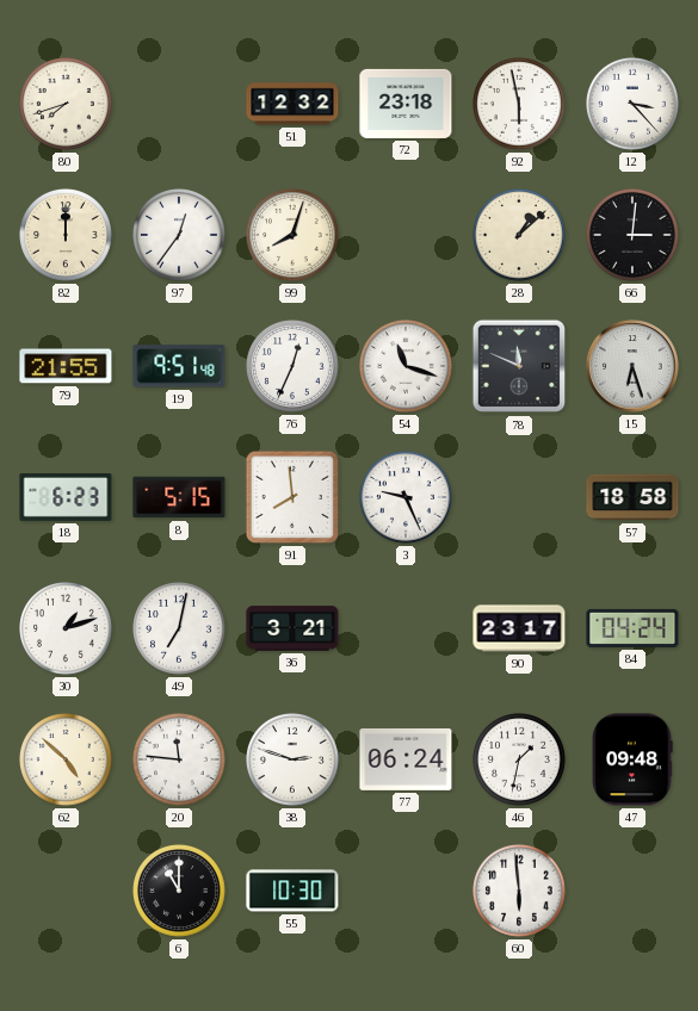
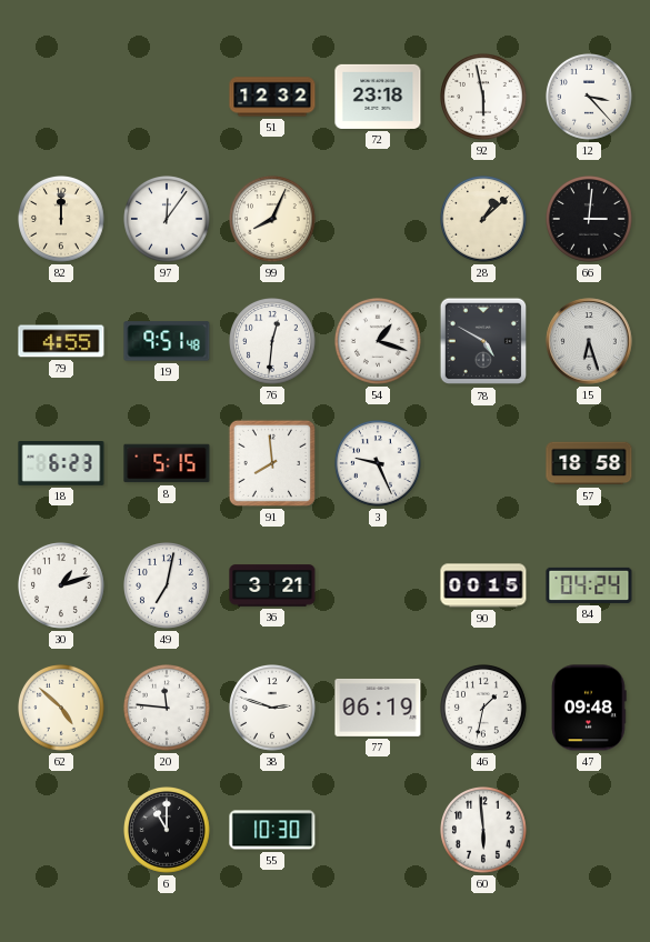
80: 7:42 -> none
97: 12:36 -> 12:06
99: 8:03 -> 8:04
79: 21:55 -> 4:55
76: 12:34 -> 12:31
54: 11:18 -> 1:18
78: 11:49 -> 4:50
90: 23:17 -> 00:15
77: 06:24 -> 06:19
